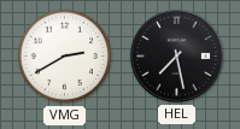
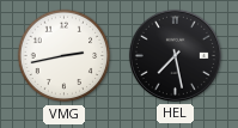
VMG: 2:40 -> 2:43
